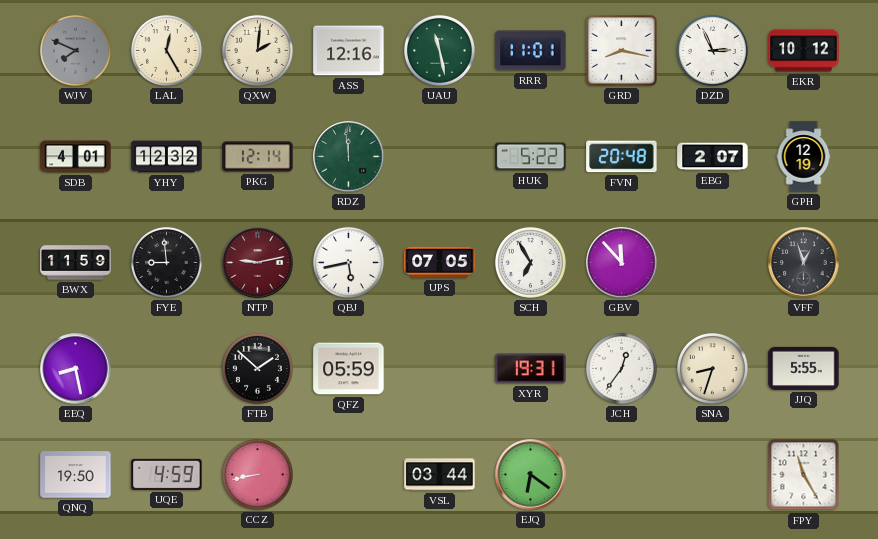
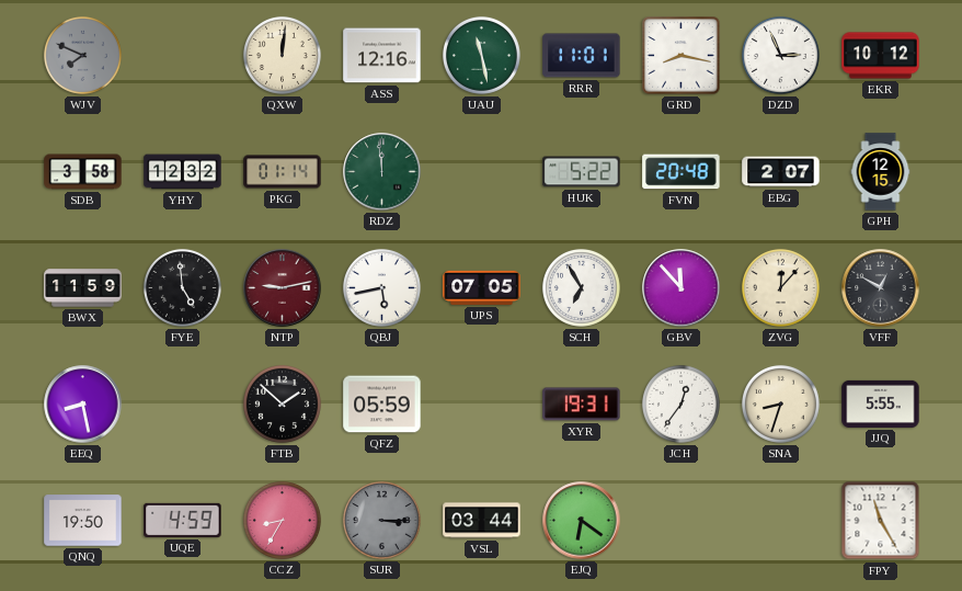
LAL: 12:25 -> none
QXW: 2:01 -> 12:01
SDB: 4:01 -> 3:58
PKG: 12:14 -> 01:14
GPH: 12:19 -> 12:15
FYE: 8:59 -> 4:59
ZVG: none -> 12:07
VFF: 12:57 -> 12:50
CCZ: 8:43 -> 8:35
SUR: none -> 3:15
